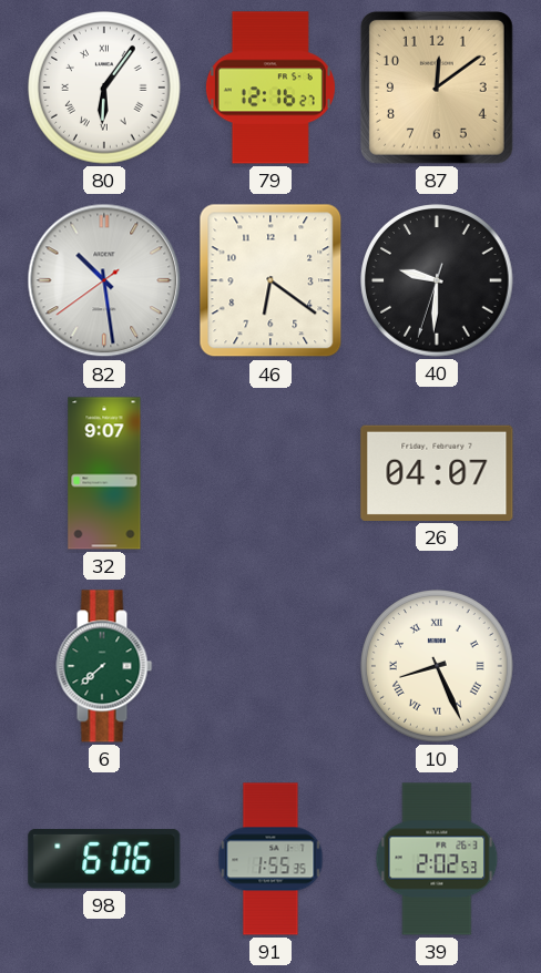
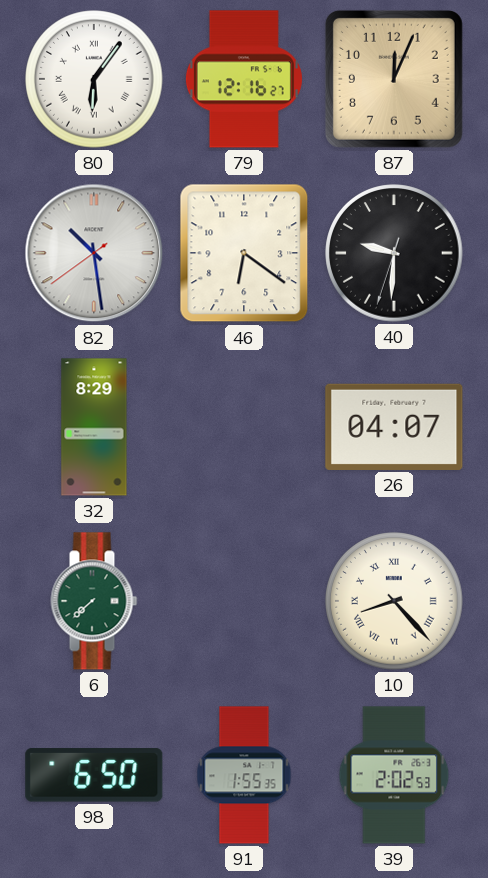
87: 12:09 -> 12:04
32: 9:07 -> 8:29
10: 8:26 -> 8:23
98: 6:06 -> 6:50
